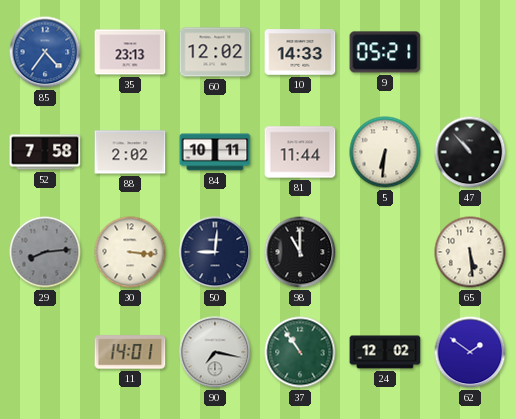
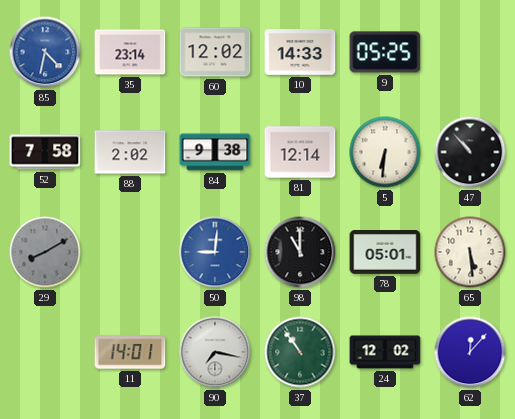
85: 4:36 -> 4:32
35: 23:13 -> 23:14
9: 05:21 -> 05:25
84: 10:11 -> 9:38
81: 11:44 -> 12:14
29: 8:14 -> 8:10
30: 3:16 -> none
50 dial: navy -> blue
78: none -> 05:01
62: 1:51 -> 12:07
